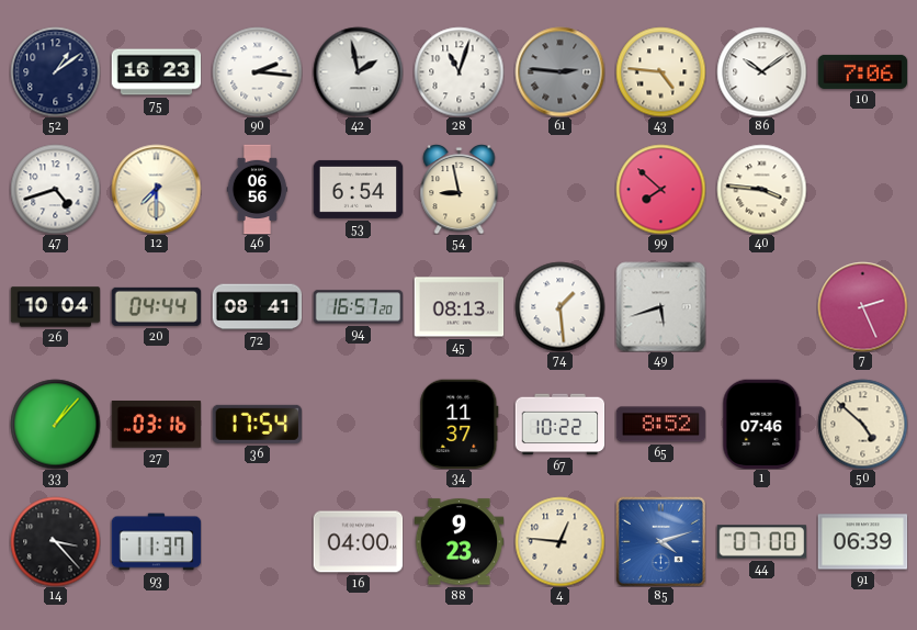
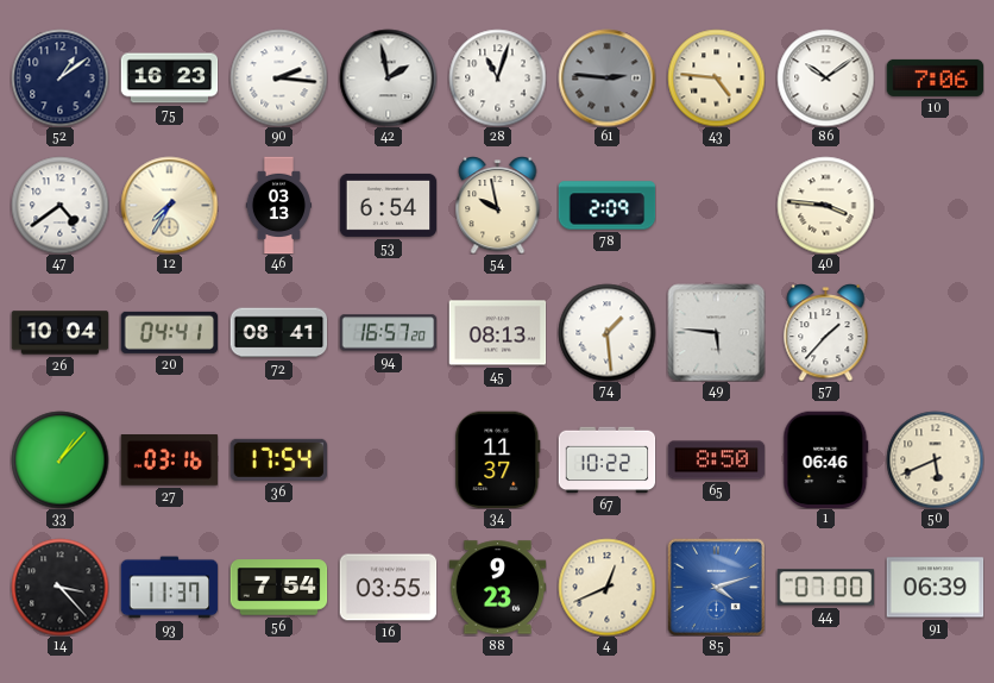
47: 4:42 -> 4:39
12: 7:30 -> 7:35
46: 06:56 -> 03:13
54: 8:58 -> 9:58
78: none -> 2:09
99: 7:52 -> none
20: 04:44 -> 04:41
49: 5:42 -> 5:46
57: none -> 1:37
7: 2:26 -> none
65: 8:52 -> 8:50
1: 07:46 -> 06:46
50: 4:52 -> 5:41
56: none -> 7:54
16: 04:00 -> 03:55
4: 12:46 -> 12:41
